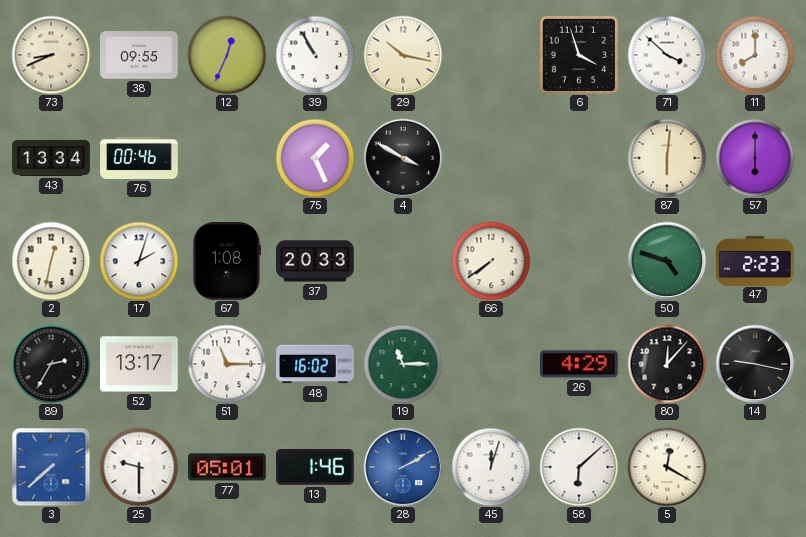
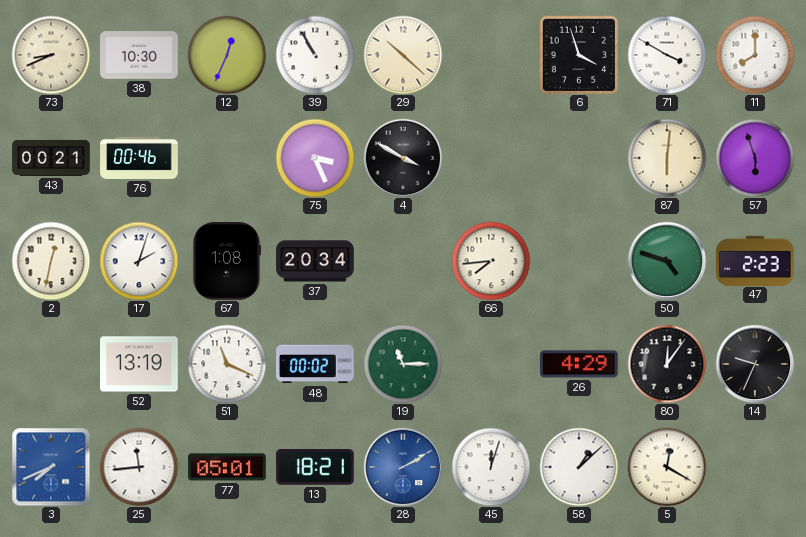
38: 09:55 -> 10:30
29: 10:17 -> 10:22
71: 3:52 -> 3:50
43: 13:34 -> 00:21
75: 1:26 -> 3:26
57: 6:00 -> 5:57
37: 20:33 -> 20:34
66: 7:39 -> 7:44
89: 2:35 -> none
52: 13:17 -> 13:19
51: 11:15 -> 11:19
48: 16:02 -> 00:02
80: 12:07 -> 12:06
14: 9:17 -> 9:34
3: 7:38 -> 7:41
25: 9:30 -> 11:44
13: 1:46 -> 18:21
58: 6:08 -> 1:08
